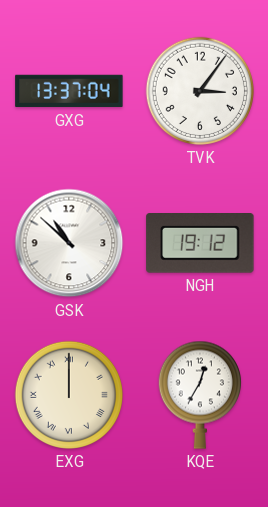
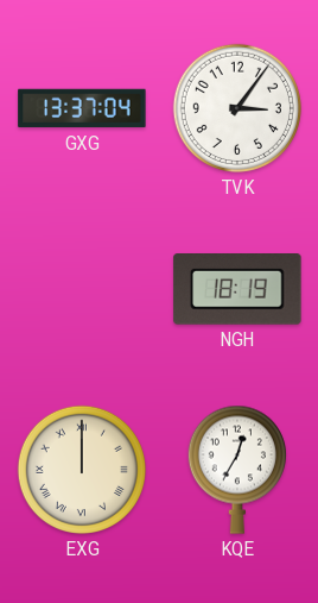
GSK: 10:52 -> none
NGH: 19:12 -> 18:19
